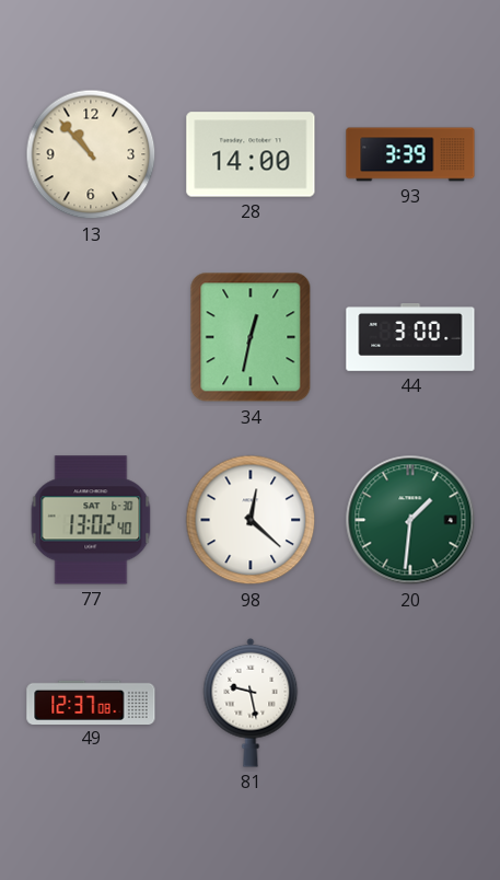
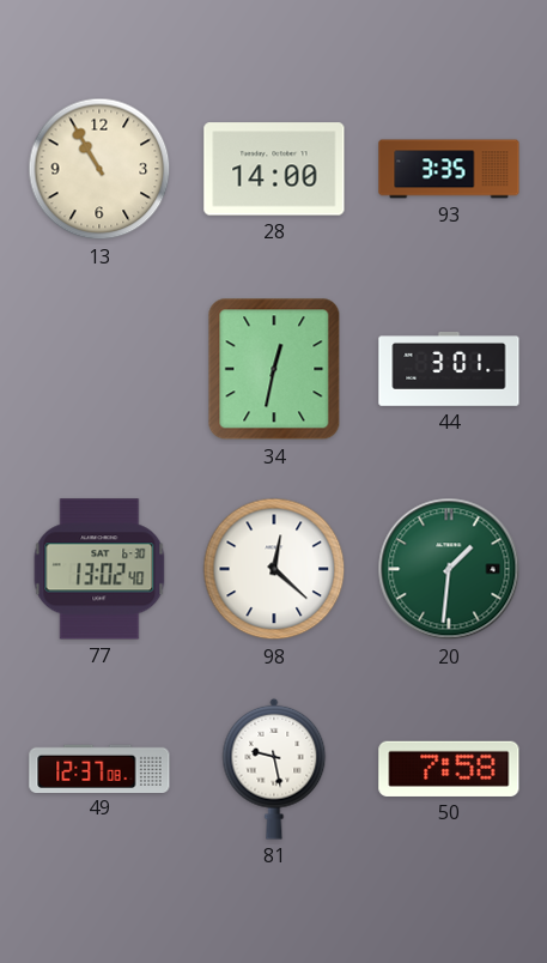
13: 10:53 -> 10:55
93: 3:39 -> 3:35
44: 3:00 -> 3:01
50: none -> 7:58
